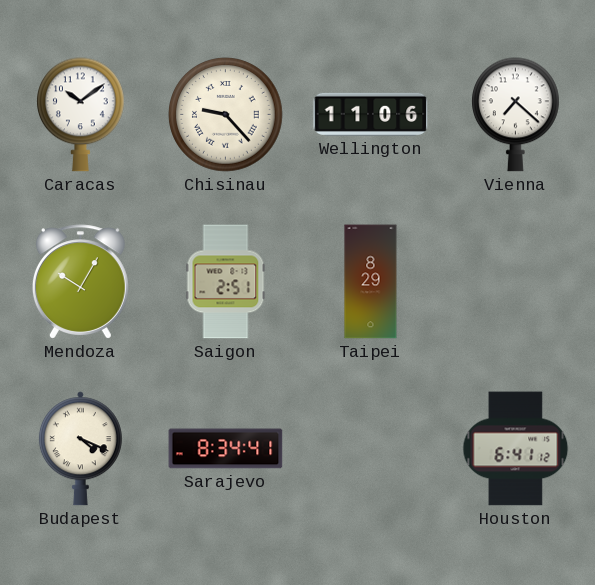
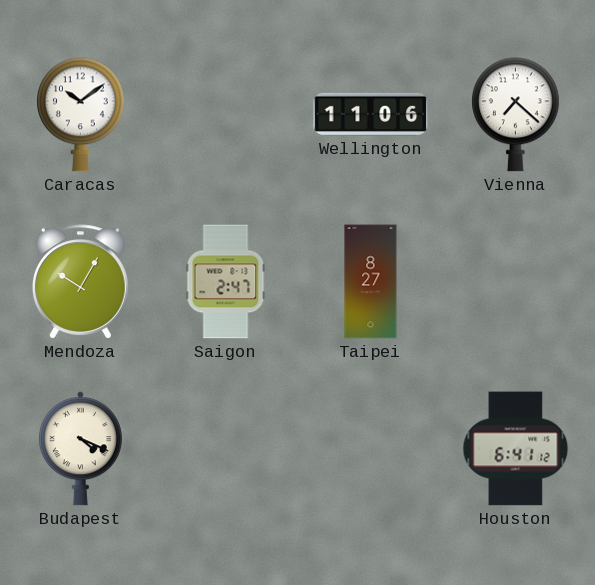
Chisinau: 9:23 -> none
Saigon: 2:51 -> 2:47
Taipei: 8:29 -> 8:27
Sarajevo: 8:34 -> none
